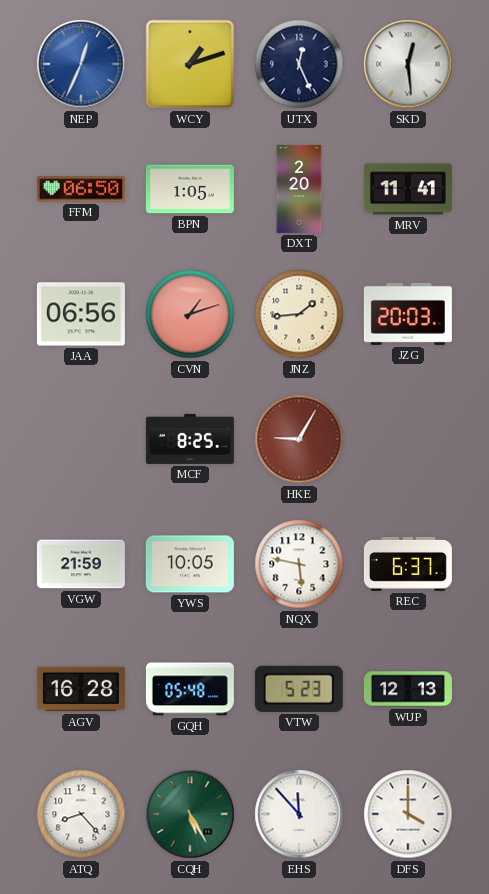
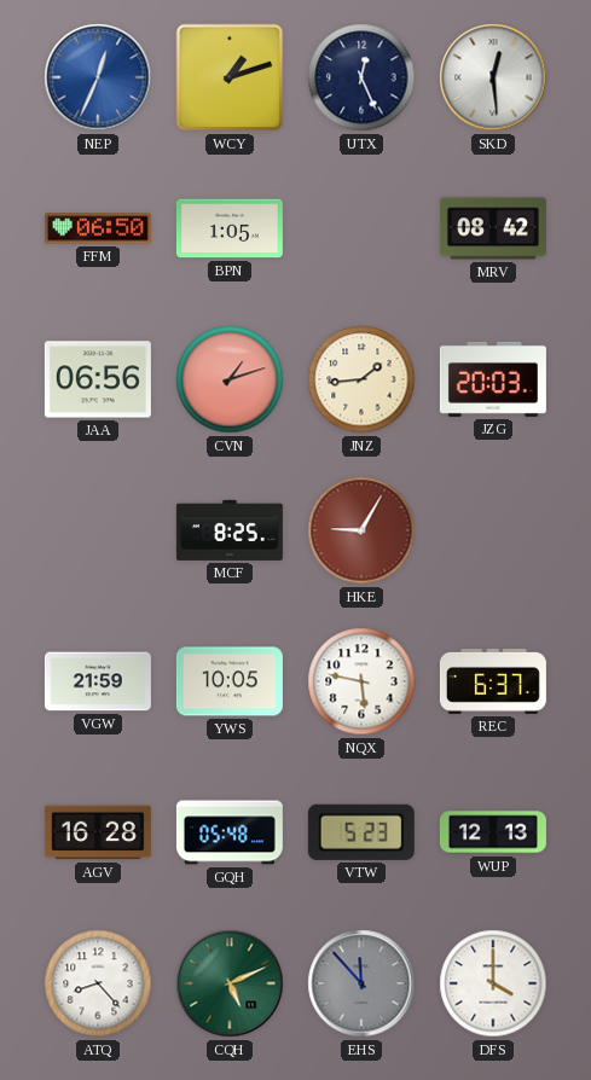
DXT: 2:20 -> none
MRV: 11:41 -> 08:42
CQH: 5:25 -> 5:11
EHS dial: white -> grey
